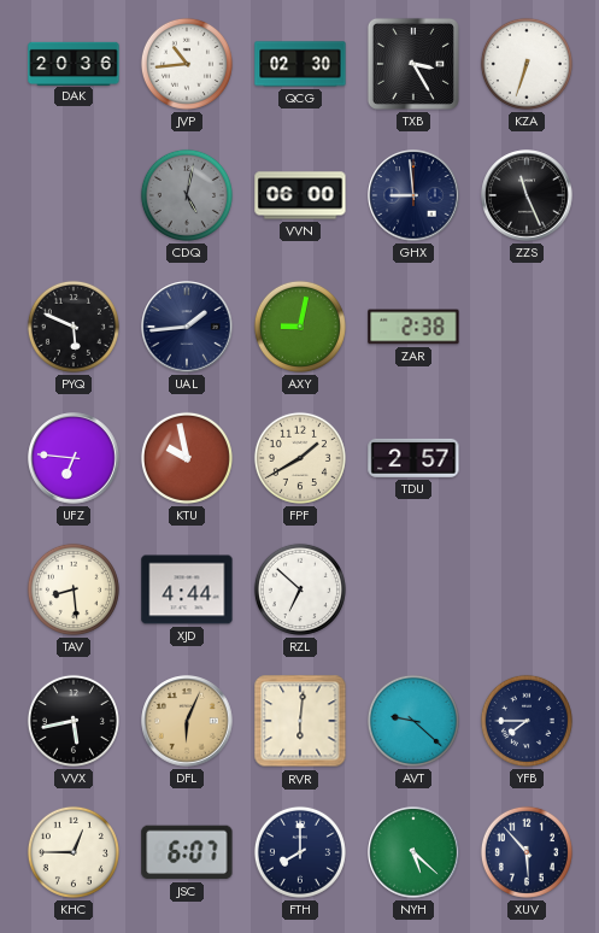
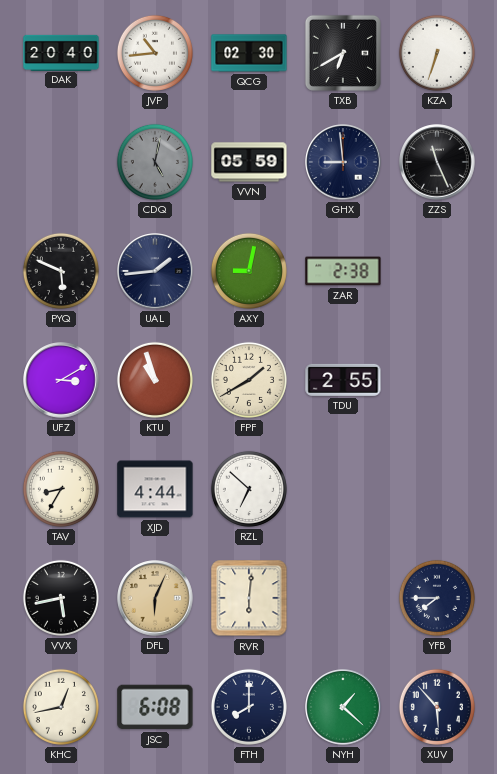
DAK: 20:36 -> 20:40
TXB: 3:25 -> 6:40
VVN: 06:00 -> 05:59
UFZ: 6:46 -> 3:10
KTU: 9:58 -> 10:57
TDU: 2:57 -> 2:55
TAV: 8:29 -> 8:35
AVT: 9:22 -> none
KHC: 12:45 -> 12:43
JSC: 6:07 -> 6:08
NYH: 5:22 -> 1:22
